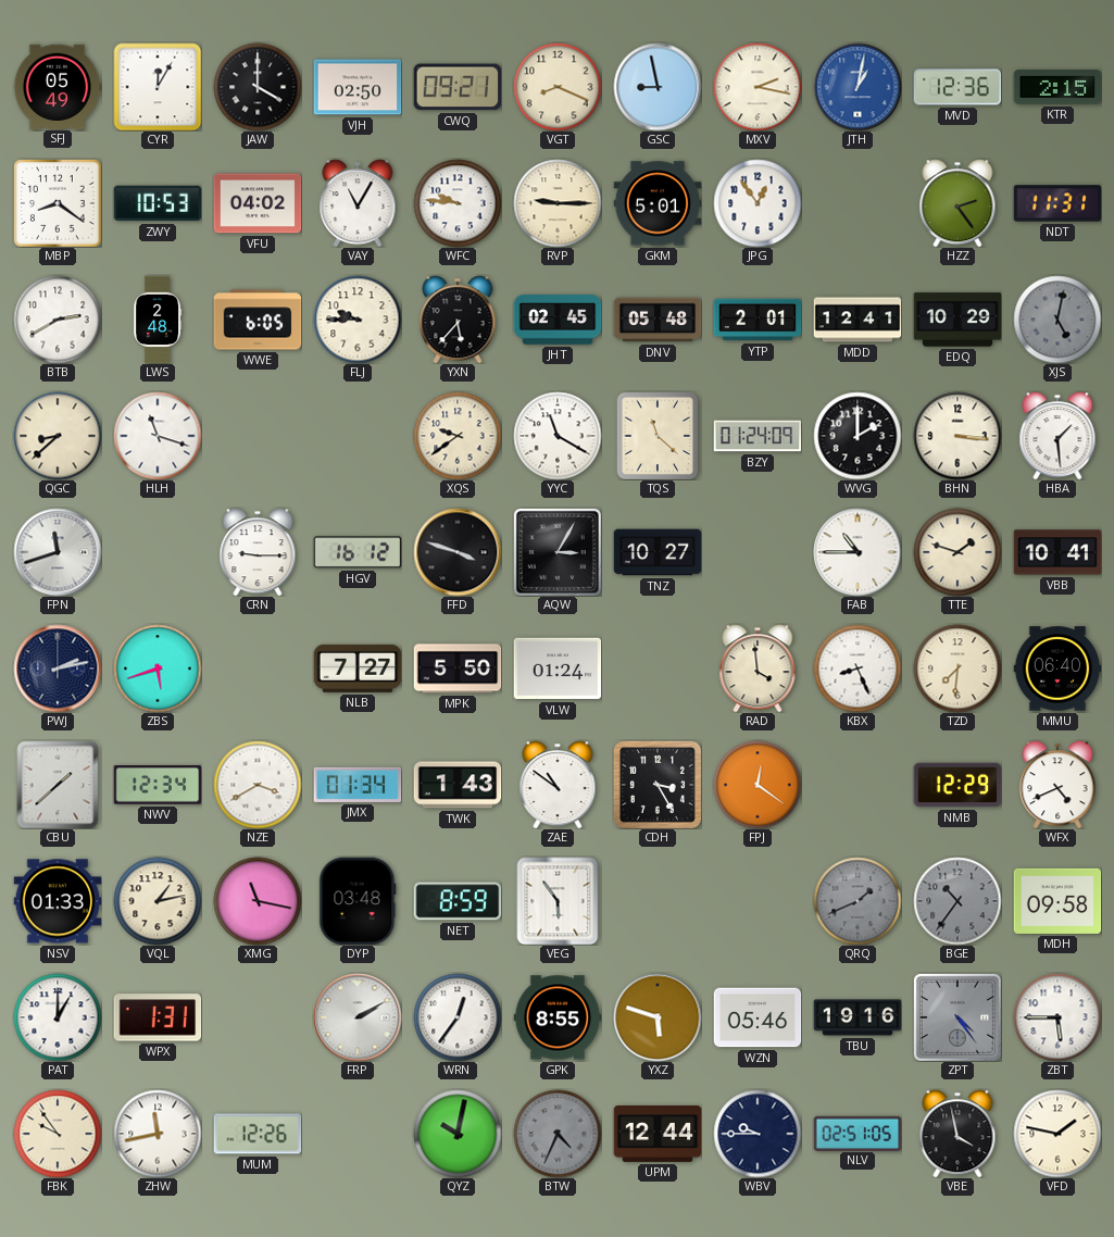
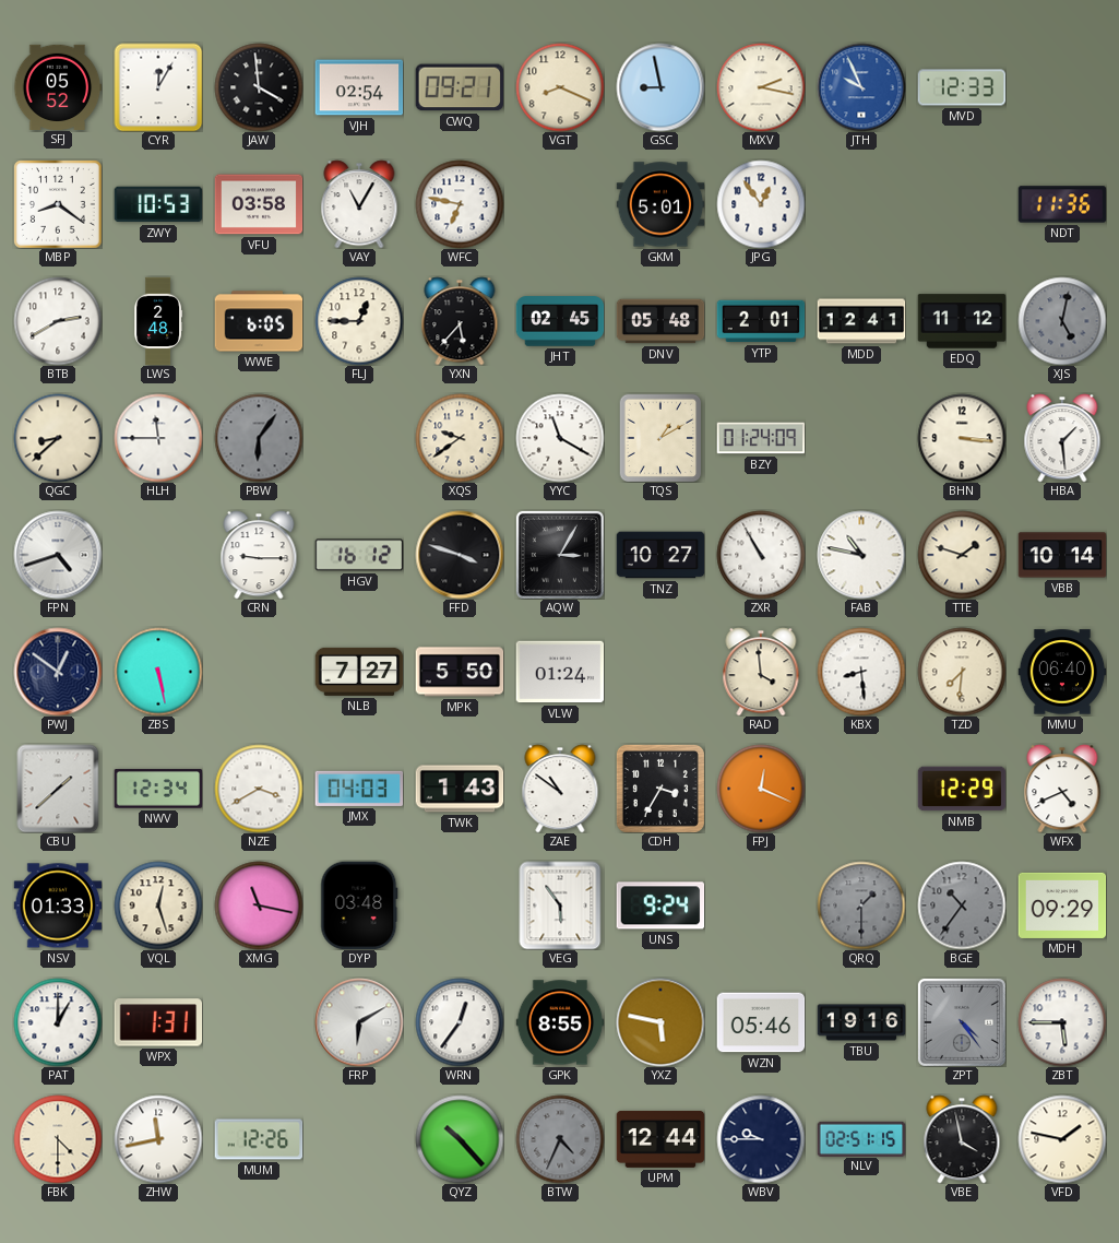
SFJ: 05:49 -> 05:52
JAW: 4:00 -> 3:59
VJH: 02:50 -> 02:54
JTH: 1:02 -> 9:56
MVD: 12:36 -> 12:33
KTR: 2:15 -> none
VFU: 04:02 -> 03:58
WFC: 9:46 -> 6:47
RVP: 9:15 -> none
HZZ: 2:24 -> none
NDT: 11:31 -> 11:36
FLJ: 9:45 -> 12:45
EDQ: 10:29 -> 11:12
HLH: 11:18 -> 11:45
PBW: none -> 6:06
TQS: 11:22 -> 1:10
WVG: 2:00 -> none
FPN: 11:42 -> 4:42
ZXR: none -> 10:55
FAB: 10:45 -> 10:47
VBB: 10:41 -> 10:14
PWJ: 2:13 -> 12:51
ZBS: 5:42 -> 5:28
KBX: 8:26 -> 8:29
JMX: 01:34 -> 04:03
CDH: 3:25 -> 3:35
FPJ: 12:21 -> 12:19
VQL: 1:13 -> 12:27
NET: 8:59 -> none
UNS: none -> 9:24
QRQ: 1:41 -> 1:30
MDH: 09:58 -> 09:29
FRP: 2:10 -> 6:10
YXZ: 5:48 -> 5:47
FBK: 9:54 -> 4:30
QYZ: 10:02 -> 10:23
NLV: 02:51:05 -> 02:51:15
